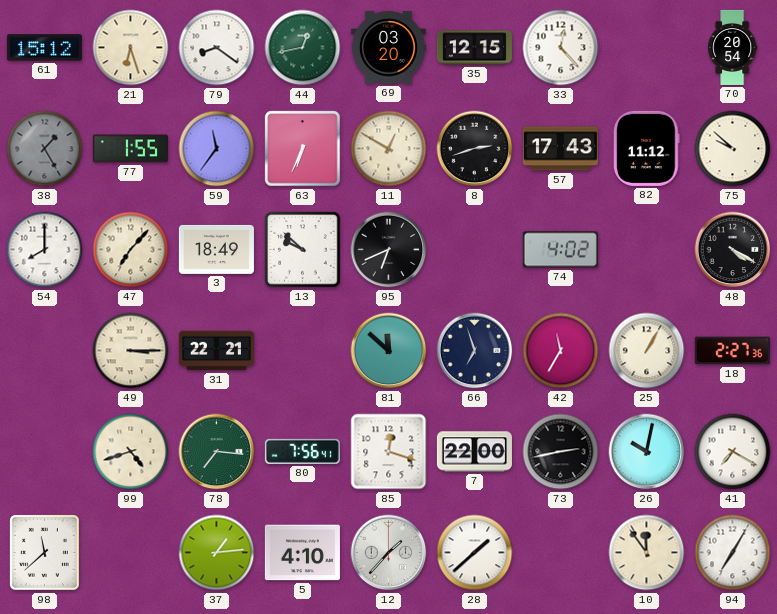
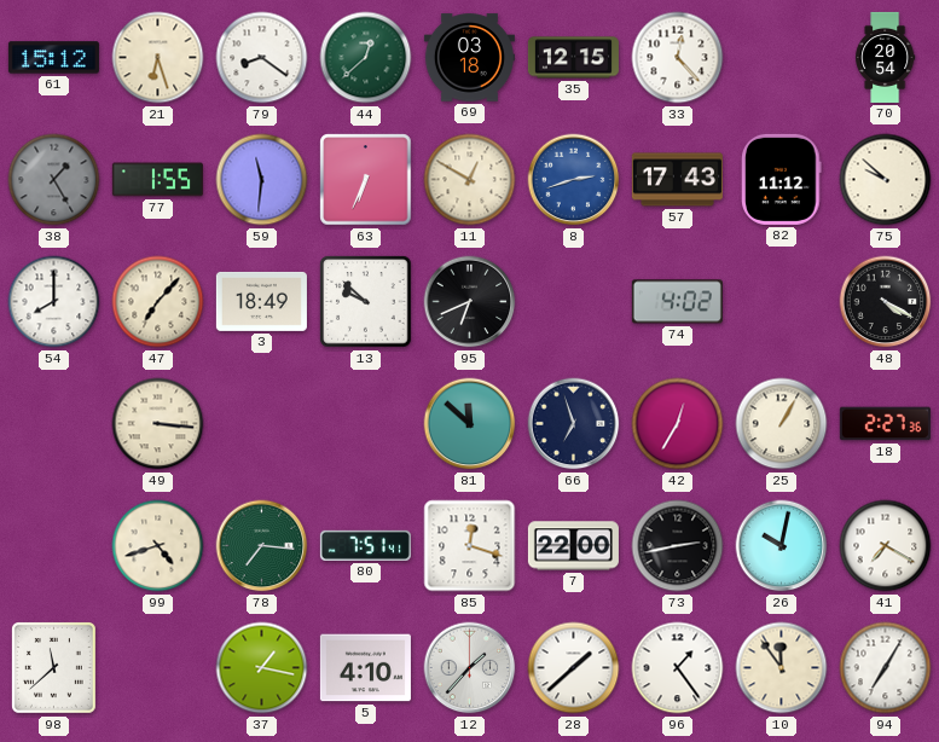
44: 12:43 -> 12:38
69: 03:20 -> 03:18
59: 11:36 -> 11:31
8 dial: black -> blue
49: 3:15 -> 3:16
31: 22:21 -> none
42: 11:35 -> 12:35
80: 7:56 -> 7:51
37: 1:14 -> 1:17
96: none -> 1:24
